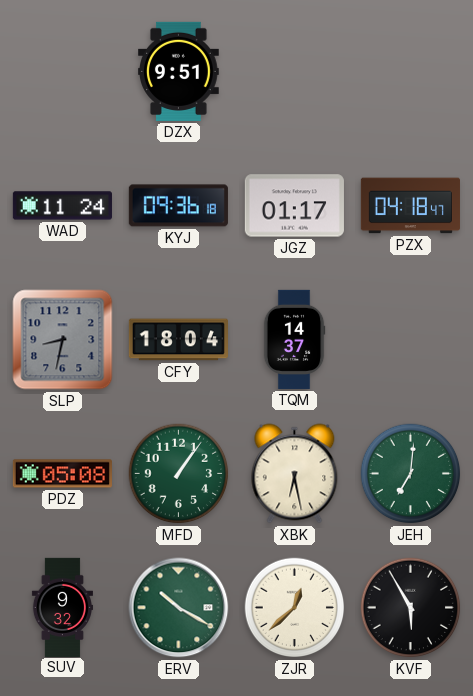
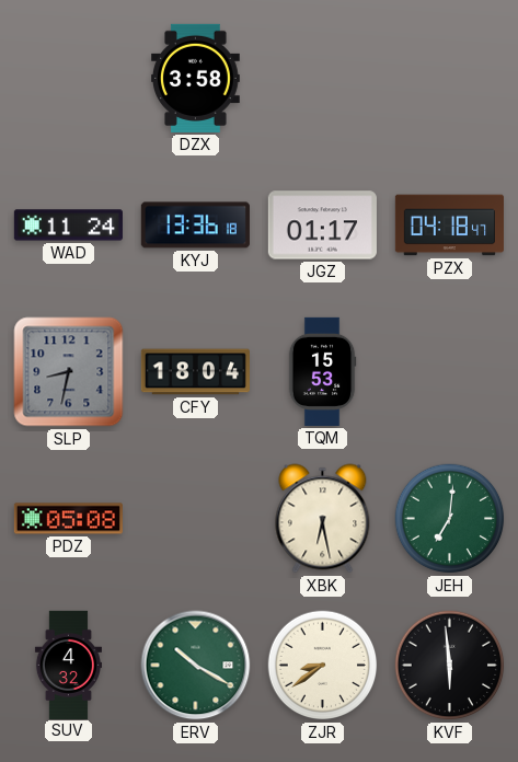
DZX: 9:51 -> 3:58
KYJ: 09:36 -> 13:36
TQM: 14:37 -> 15:53
MFD: 1:06 -> none
SUV: 9:32 -> 4:32
ZJR: 12:38 -> 8:39
KVF: 5:55 -> 5:59
